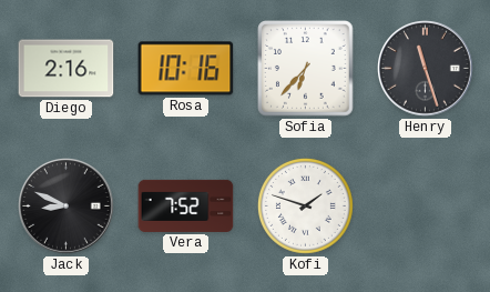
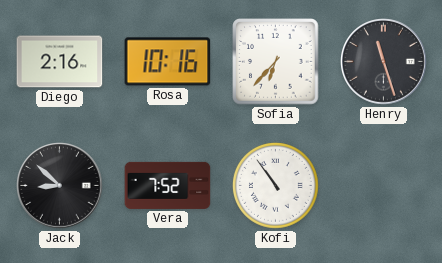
Jack: 8:49 -> 8:52
Kofi: 1:48 -> 10:54
